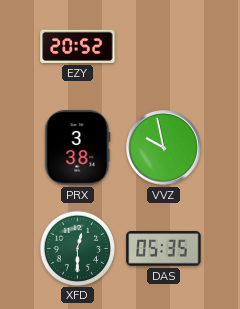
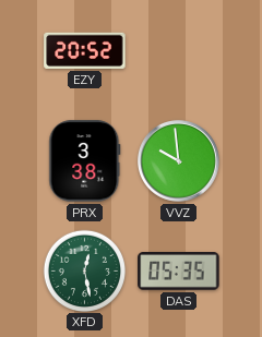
VVZ: 9:58 -> 9:59
XFD: 12:30 -> 12:28
